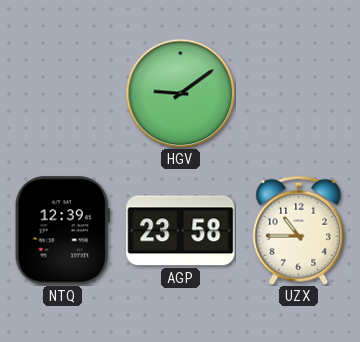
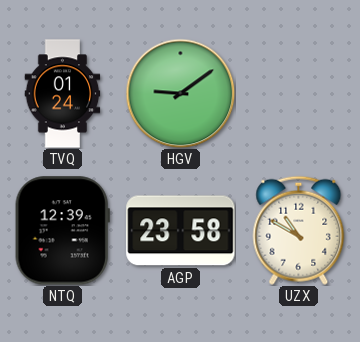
TVQ: none -> 01:24
UZX: 10:45 -> 10:50
